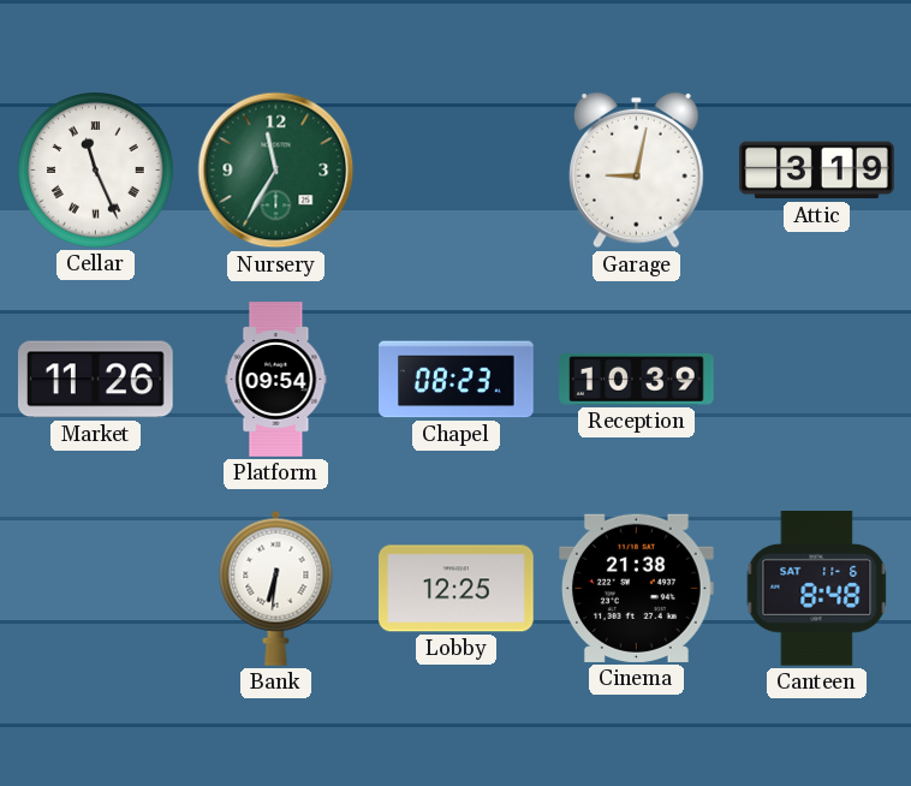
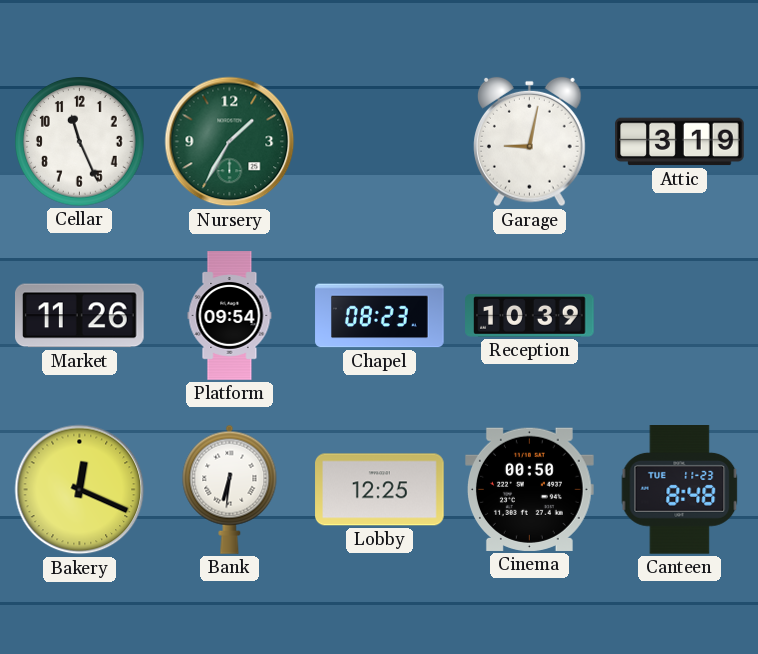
Cellar numerals: Roman -> Arabic
Nursery: 11:35 -> 1:35
Bakery: none -> 12:19
Cinema: 21:38 -> 00:50
Canteen date: SAT 11-6 -> TUE 11-23
